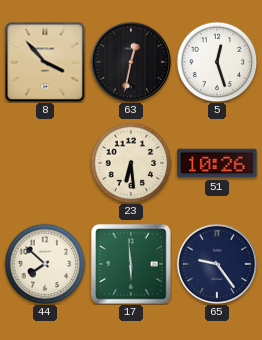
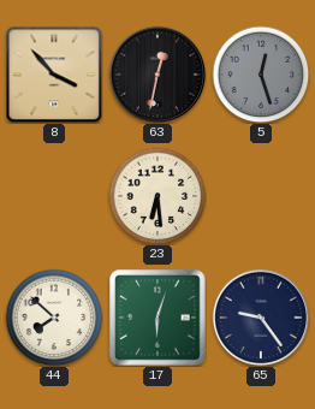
5 dial: white -> grey
51: 10:26 -> none
17: 5:59 -> 6:03
